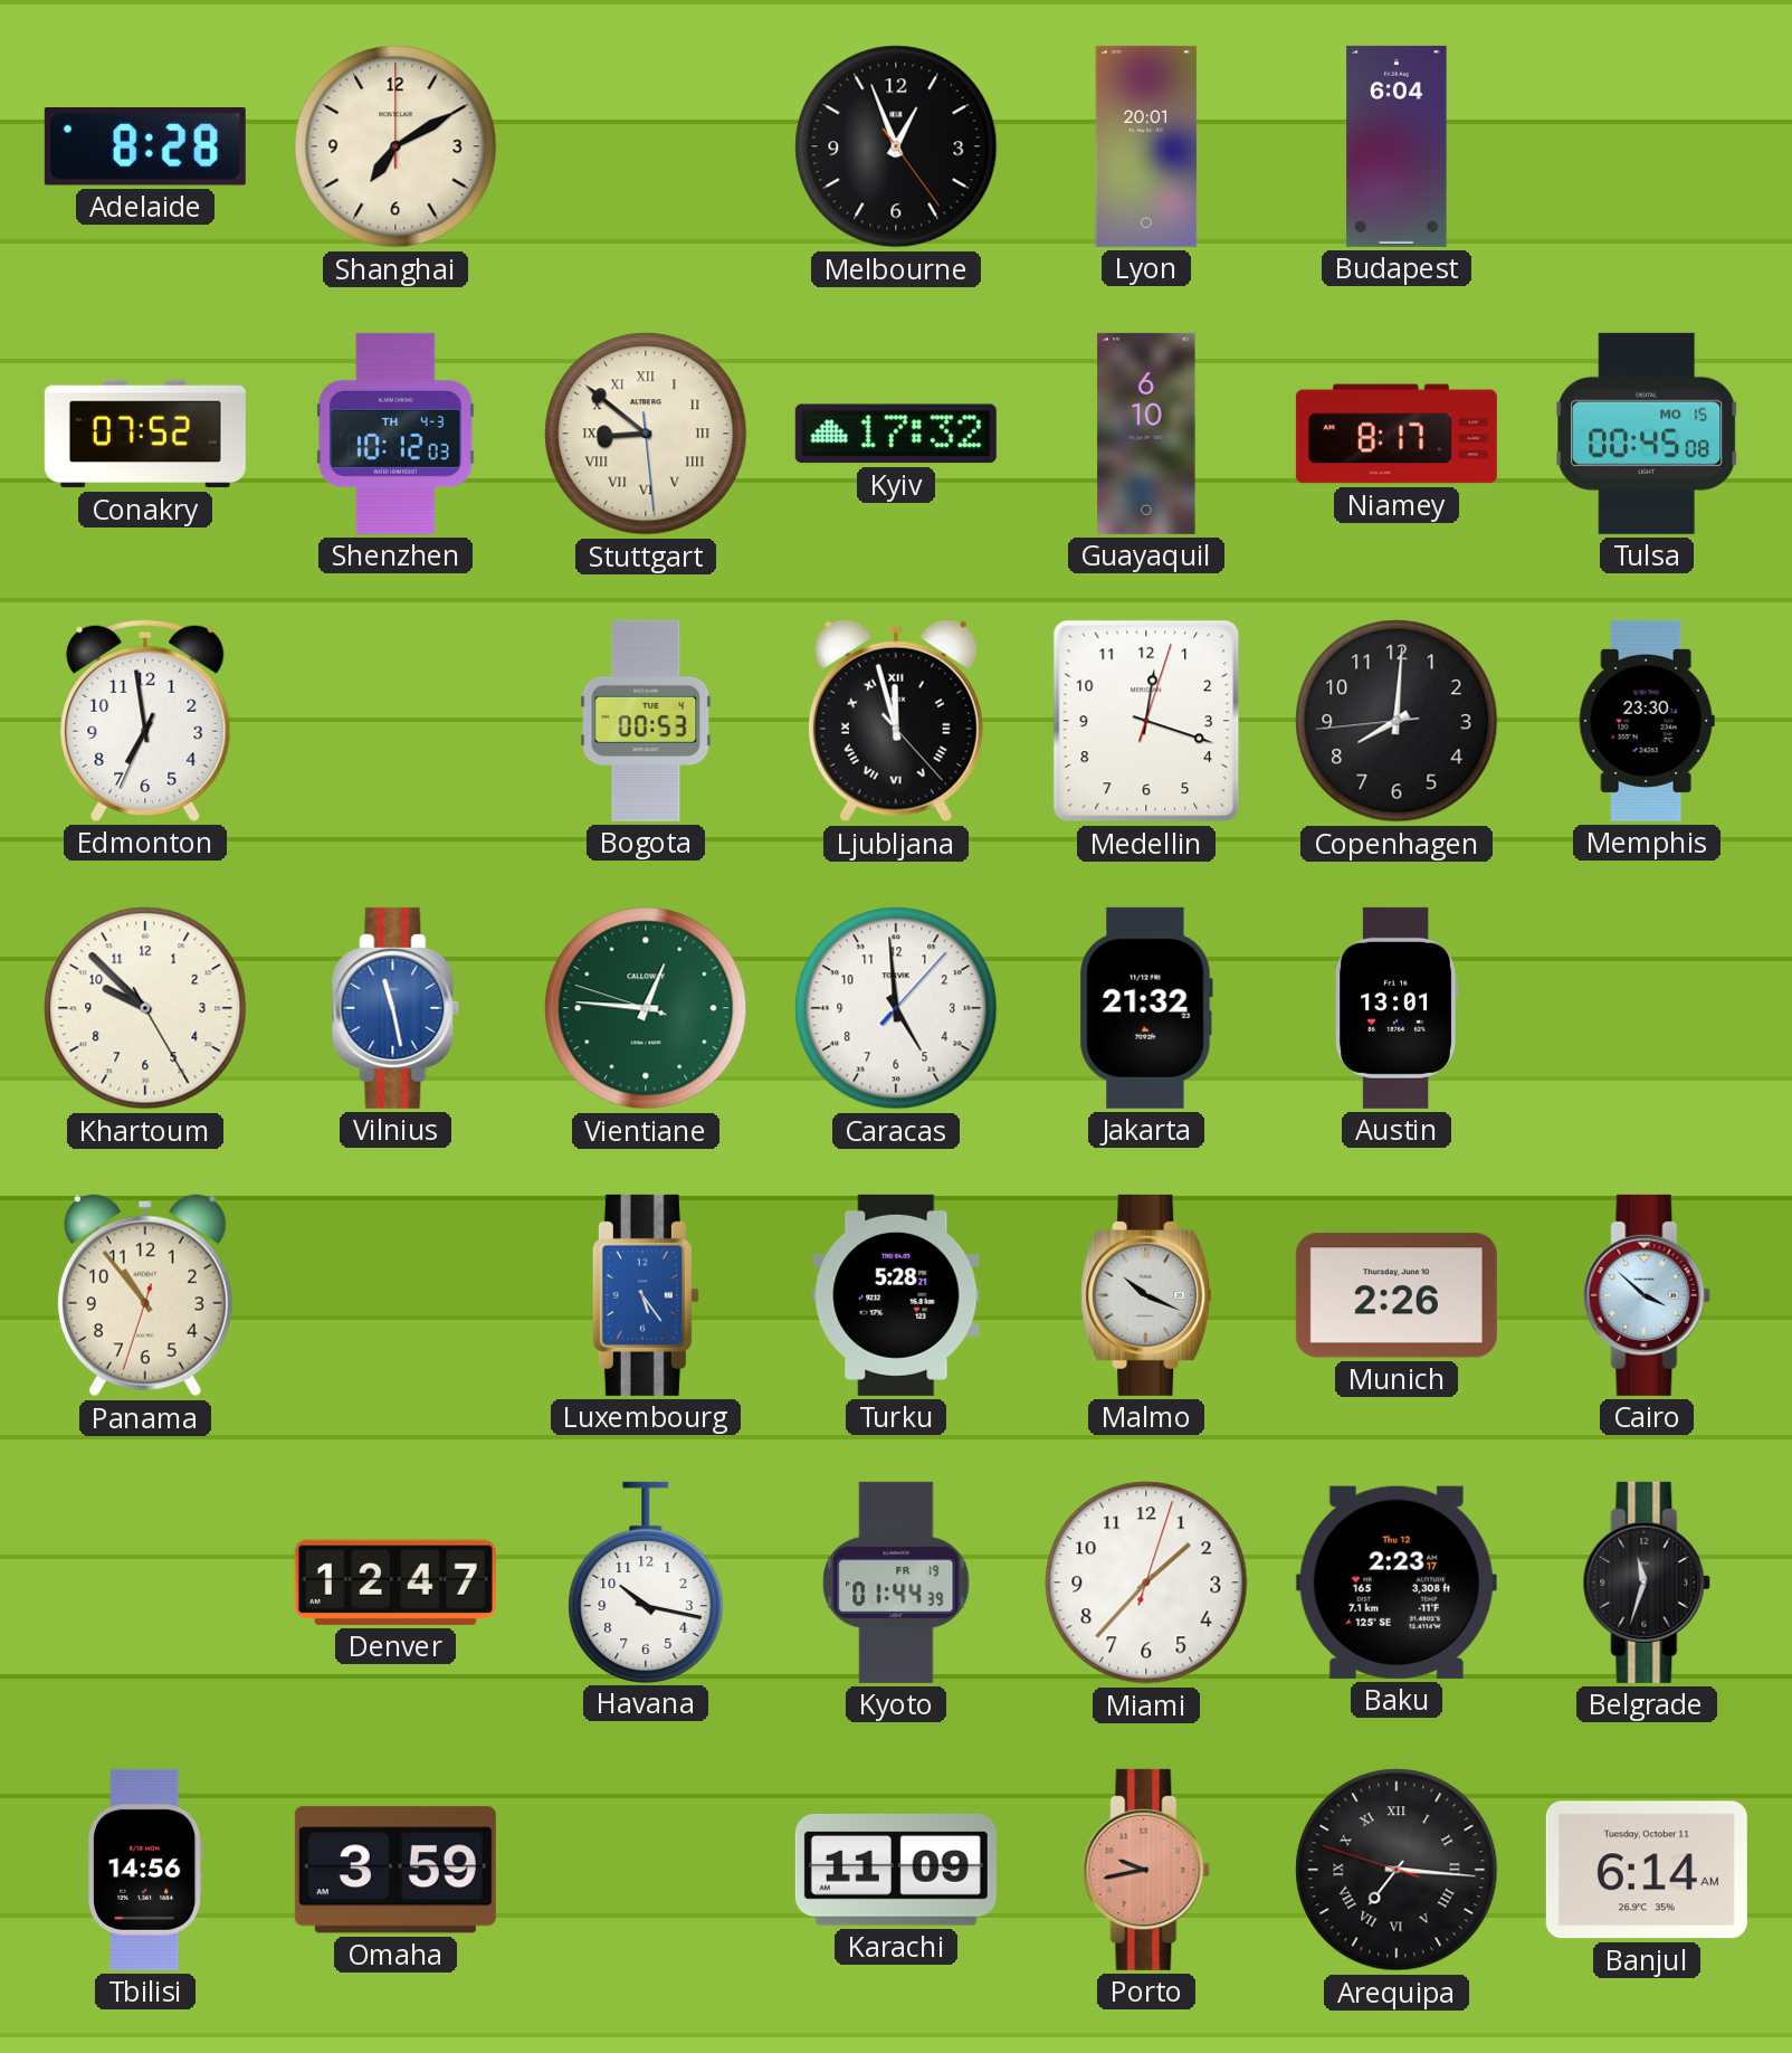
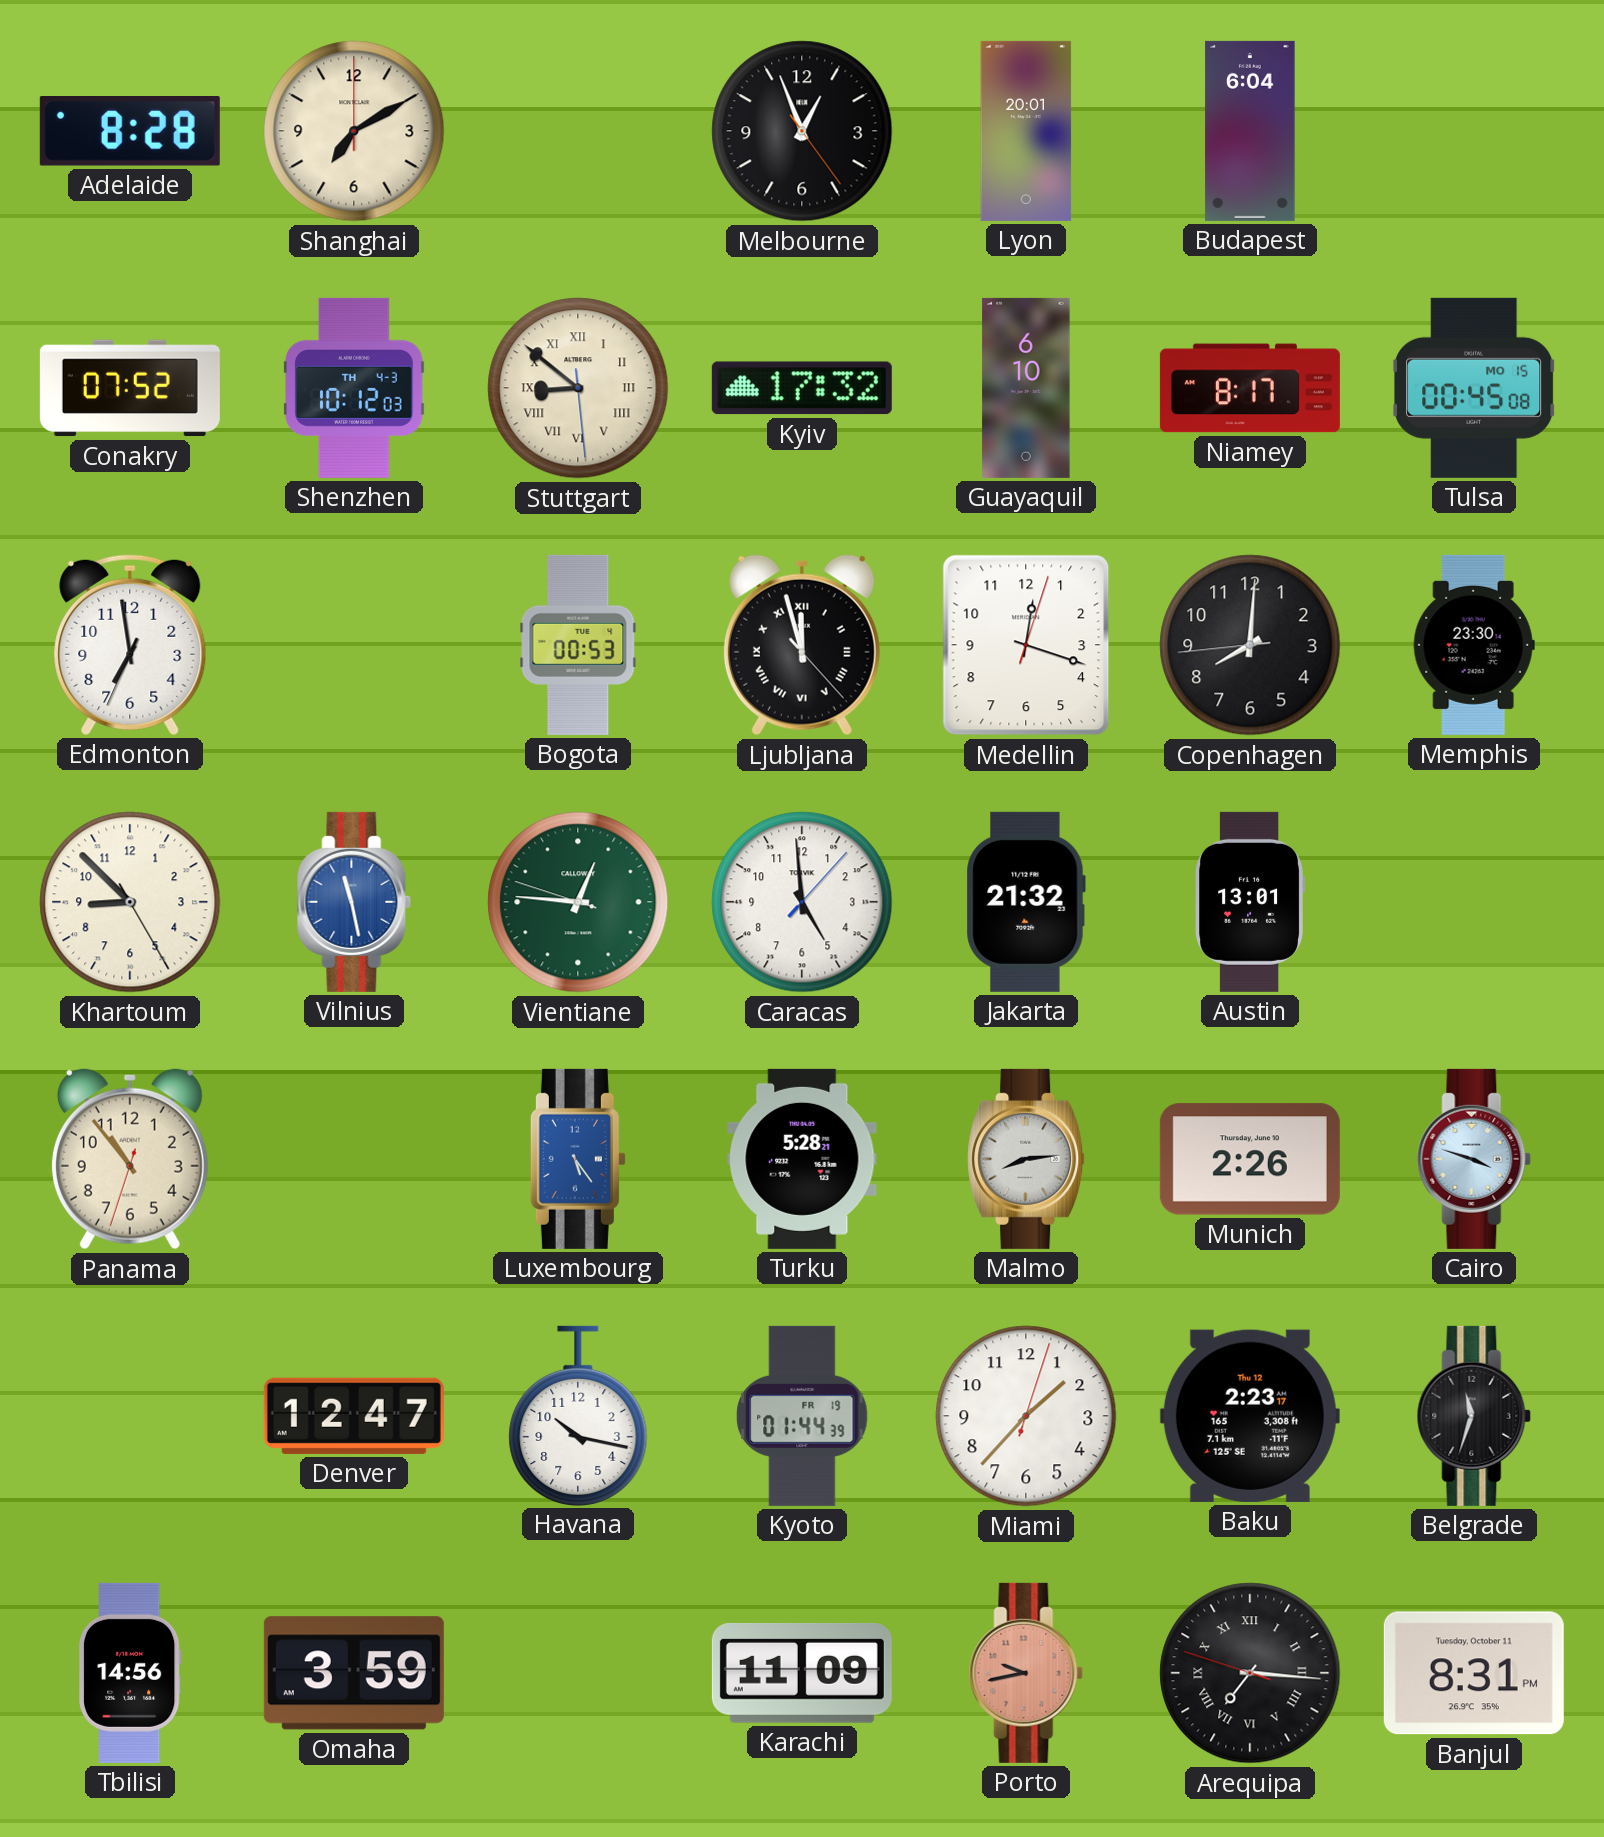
Khartoum: 9:52 -> 8:52
Malmo: 10:19 -> 8:14
Cairo: 3:52 -> 3:48
Banjul: 6:14 -> 8:31
